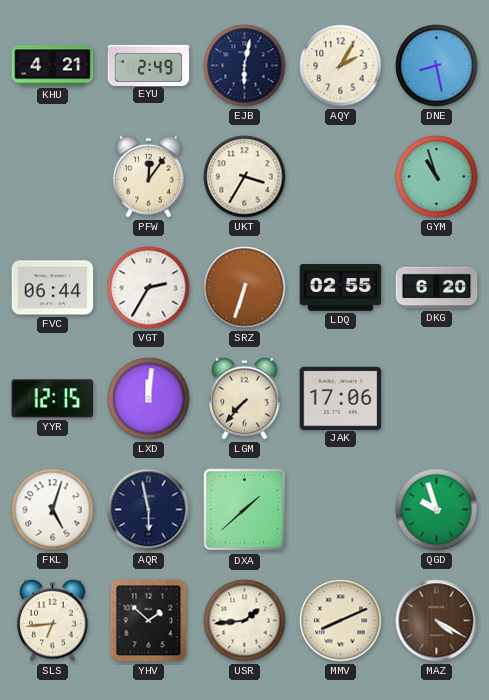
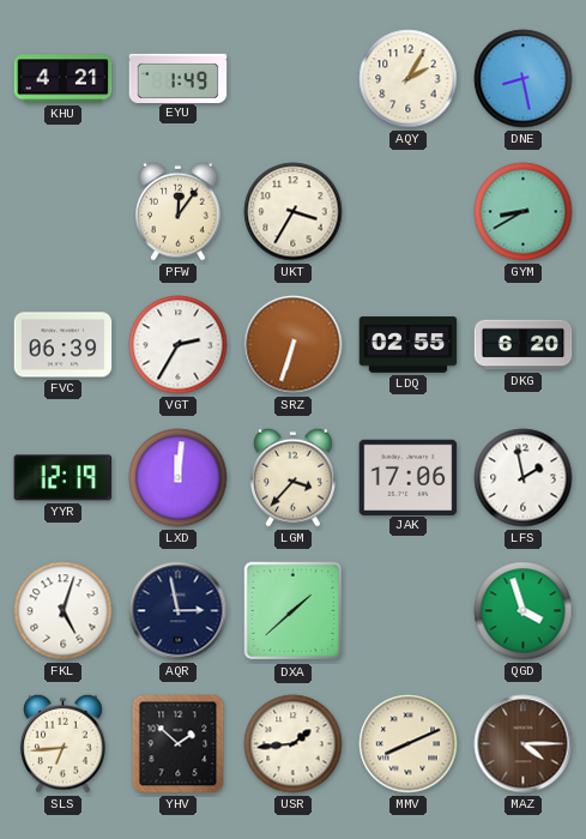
EYU: 2:49 -> 1:49
EJB: 6:02 -> none
GYM: 10:57 -> 8:40
FVC: 06:44 -> 06:39
YYR: 12:15 -> 12:19
LGM: 7:37 -> 3:37
LFS: none -> 1:58
AQR: 5:58 -> 2:58
QGD: 9:57 -> 3:57
MAZ: 4:20 -> 4:15
